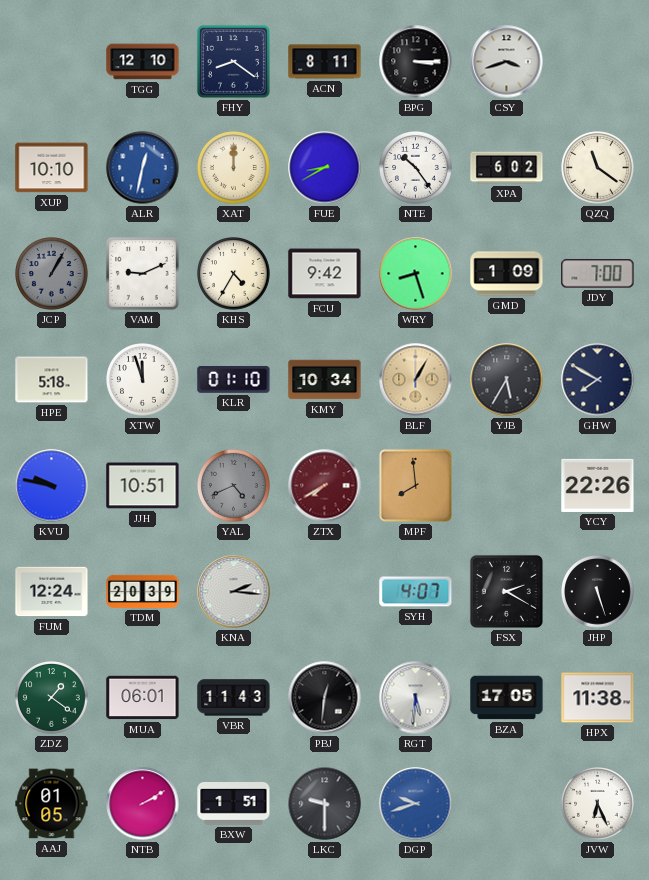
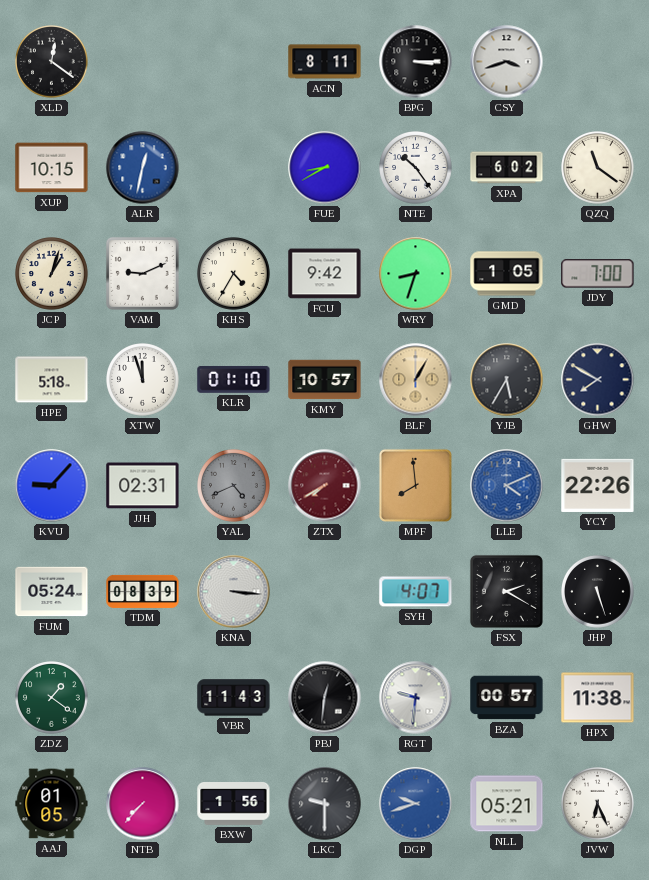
XLD: none -> 12:21
TGG: 12:10 -> none
FHY: 8:21 -> none
XUP: 10:10 -> 10:15
XAT: 12:00 -> none
JCP: 1:05 -> 1:03
JCP dial: grey -> cream
WRY: 8:27 -> 8:33
GMD: 1:09 -> 1:05
KMY: 10:34 -> 10:57
KVU: 9:47 -> 9:07
JJH: 10:51 -> 02:31
LLE: none -> 4:11
FUM: 12:24 -> 05:24
TDM: 20:39 -> 08:39
KNA: 2:16 -> 3:16
MUA: 06:01 -> none
RGT: 5:31 -> 9:31
BZA: 17:05 -> 00:57
NTB: 2:10 -> 7:37
BXW: 1:51 -> 1:56
NLL: none -> 05:21
